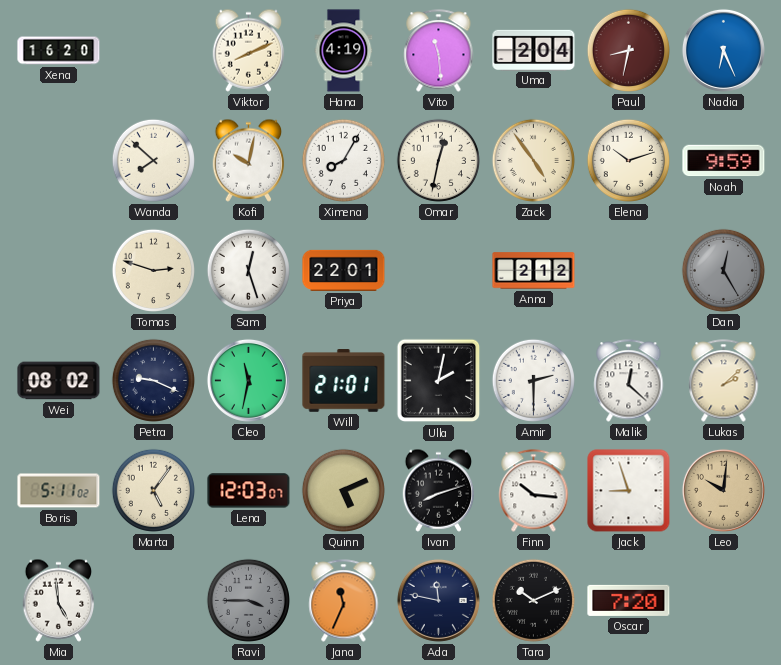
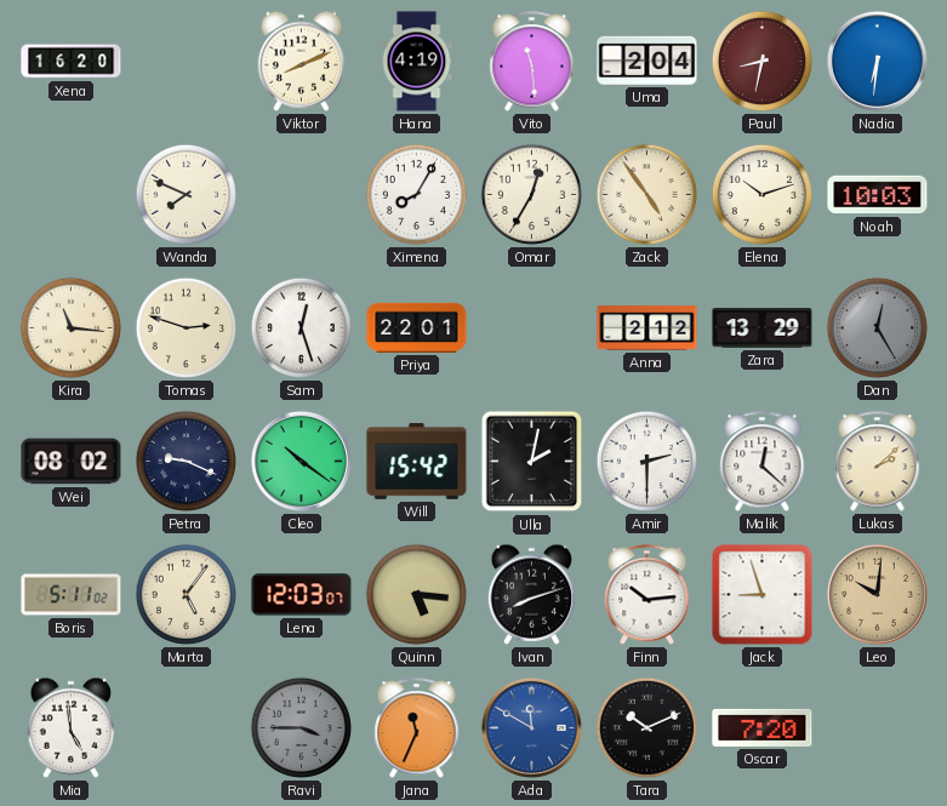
Nadia: 6:26 -> 6:31
Wanda: 7:52 -> 7:49
Kofi: 10:02 -> none
Omar: 12:32 -> 12:35
Noah: 9:59 -> 10:03
Kira: none -> 11:16
Zara: none -> 13:29
Cleo: 11:32 -> 10:21
Will: 21:01 -> 15:42
Quinn: 5:11 -> 5:16
Finn: 10:16 -> 10:14
Ada: 11:47 -> 11:50
Ada dial: navy -> blue
